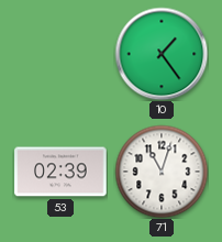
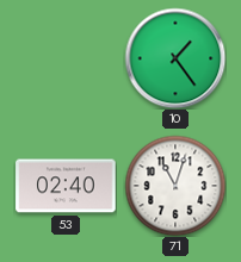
53: 02:39 -> 02:40
